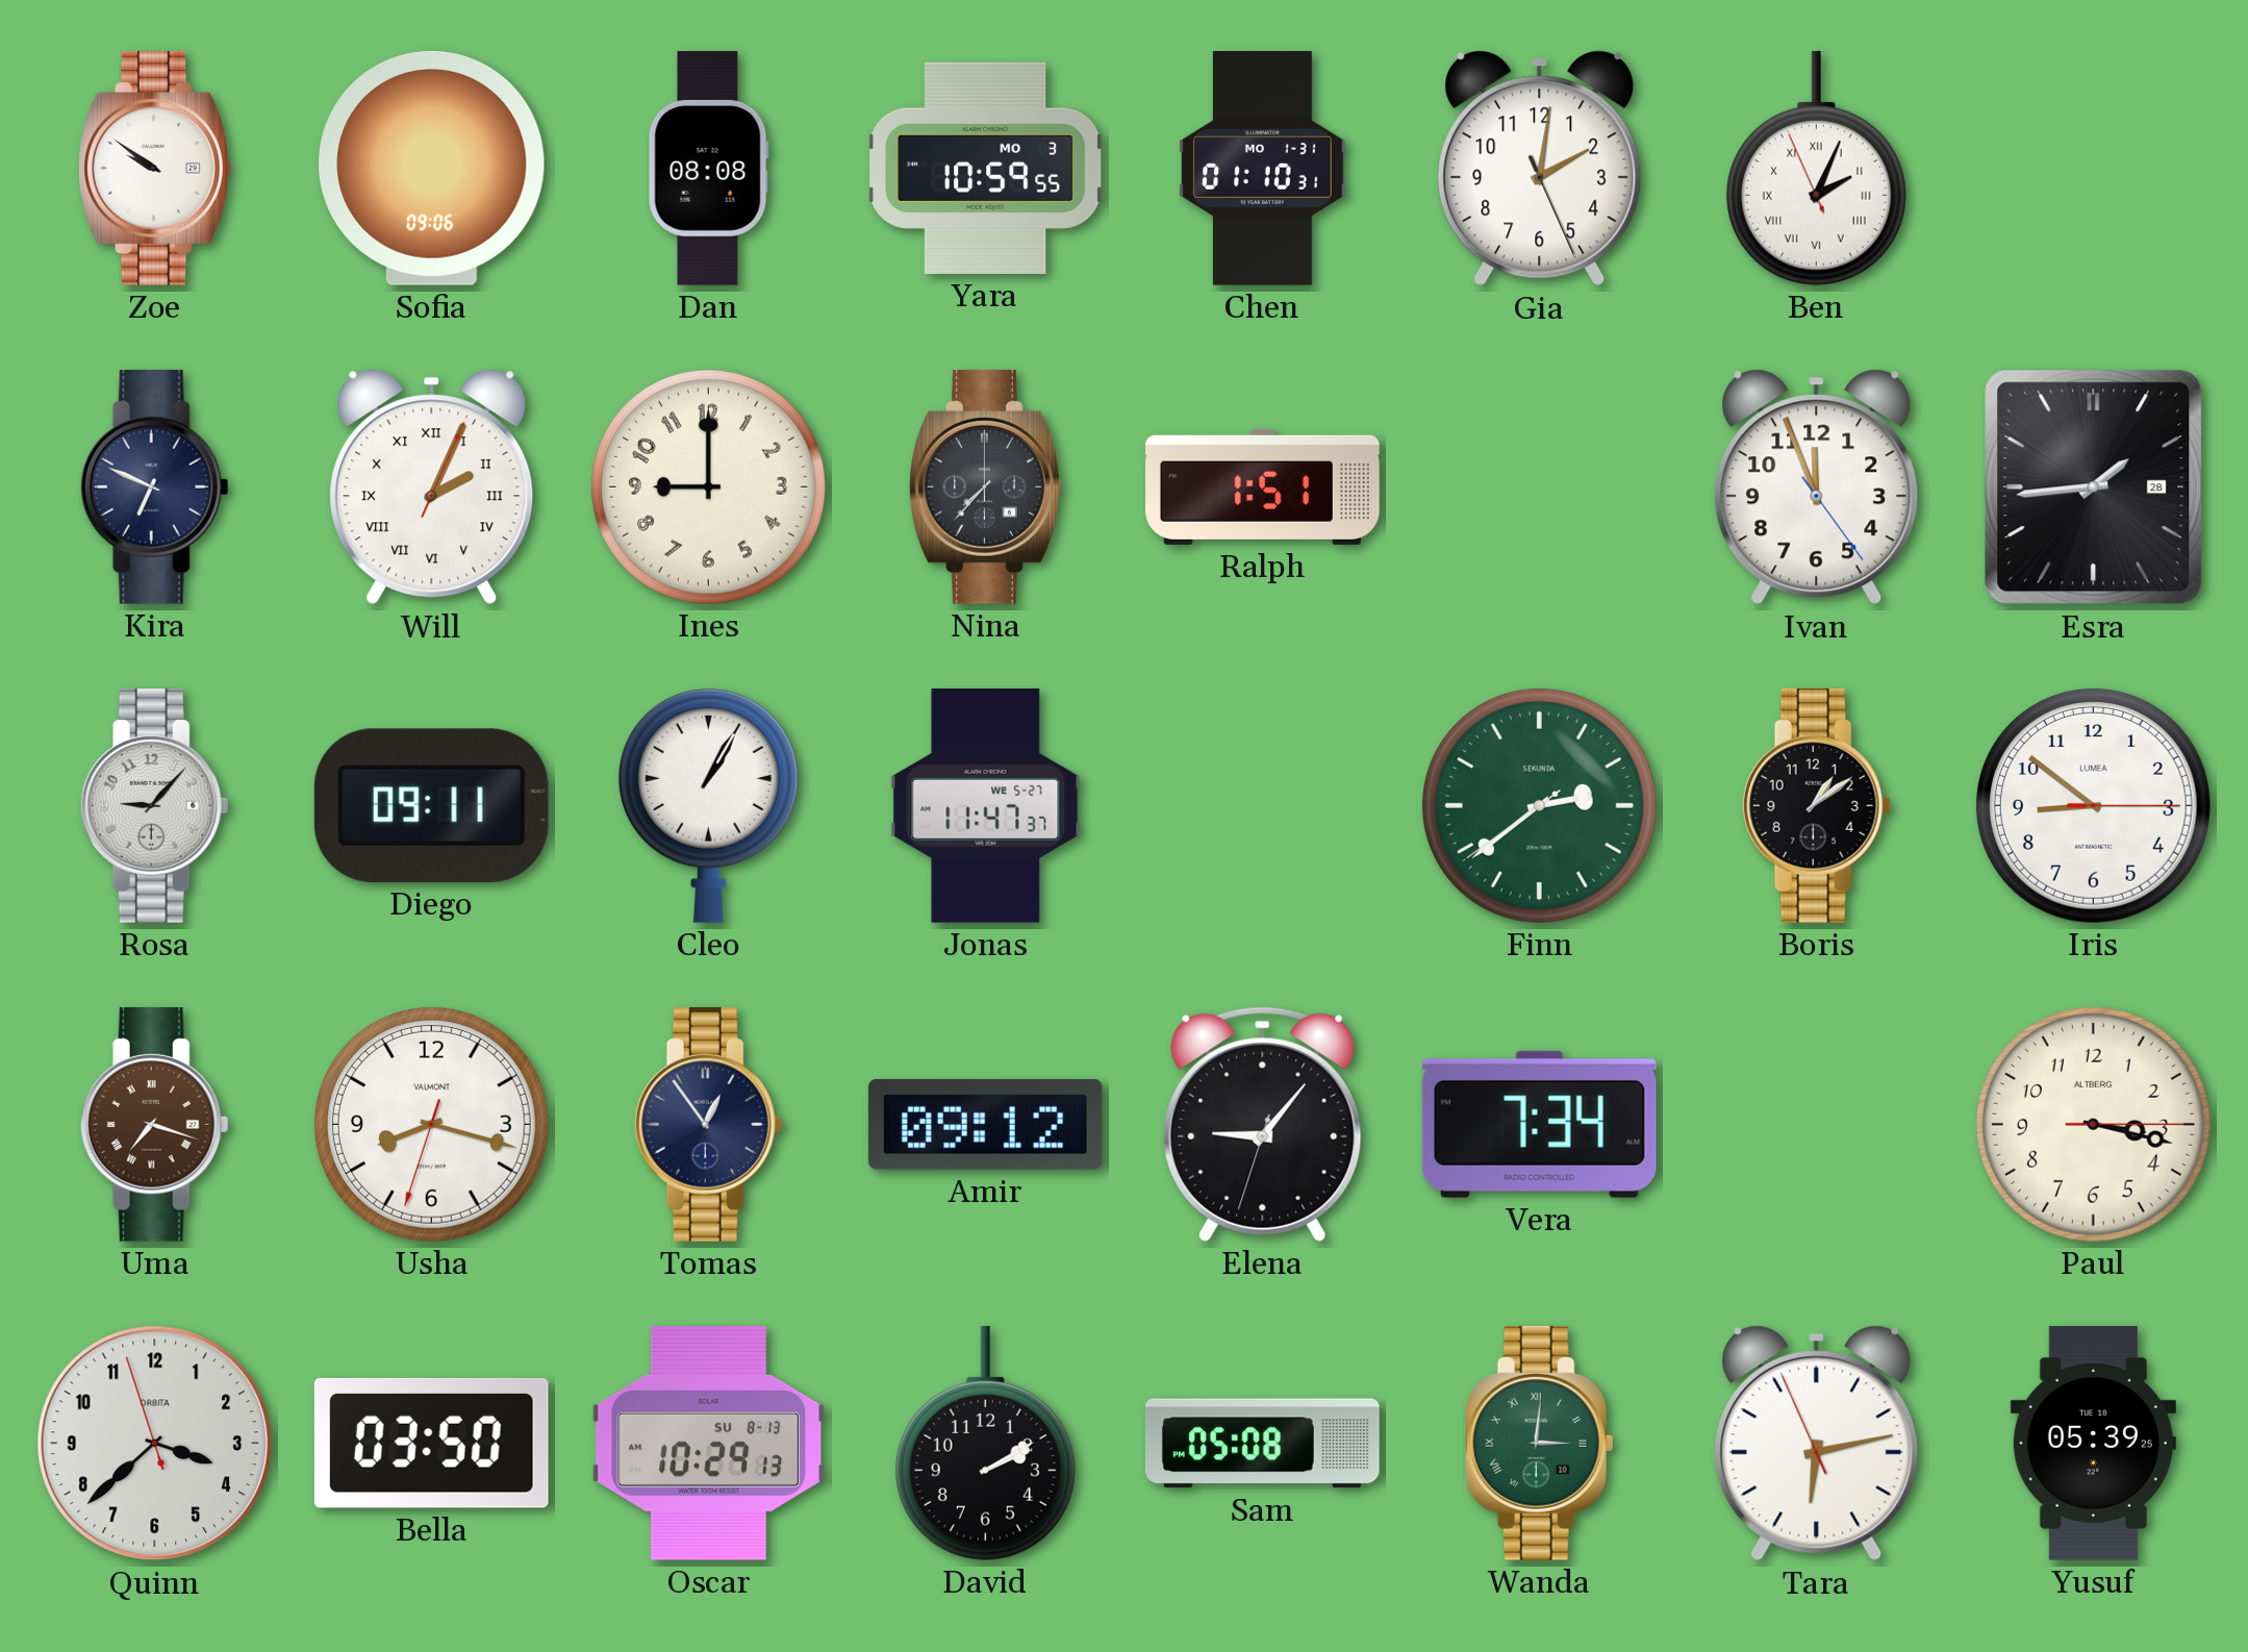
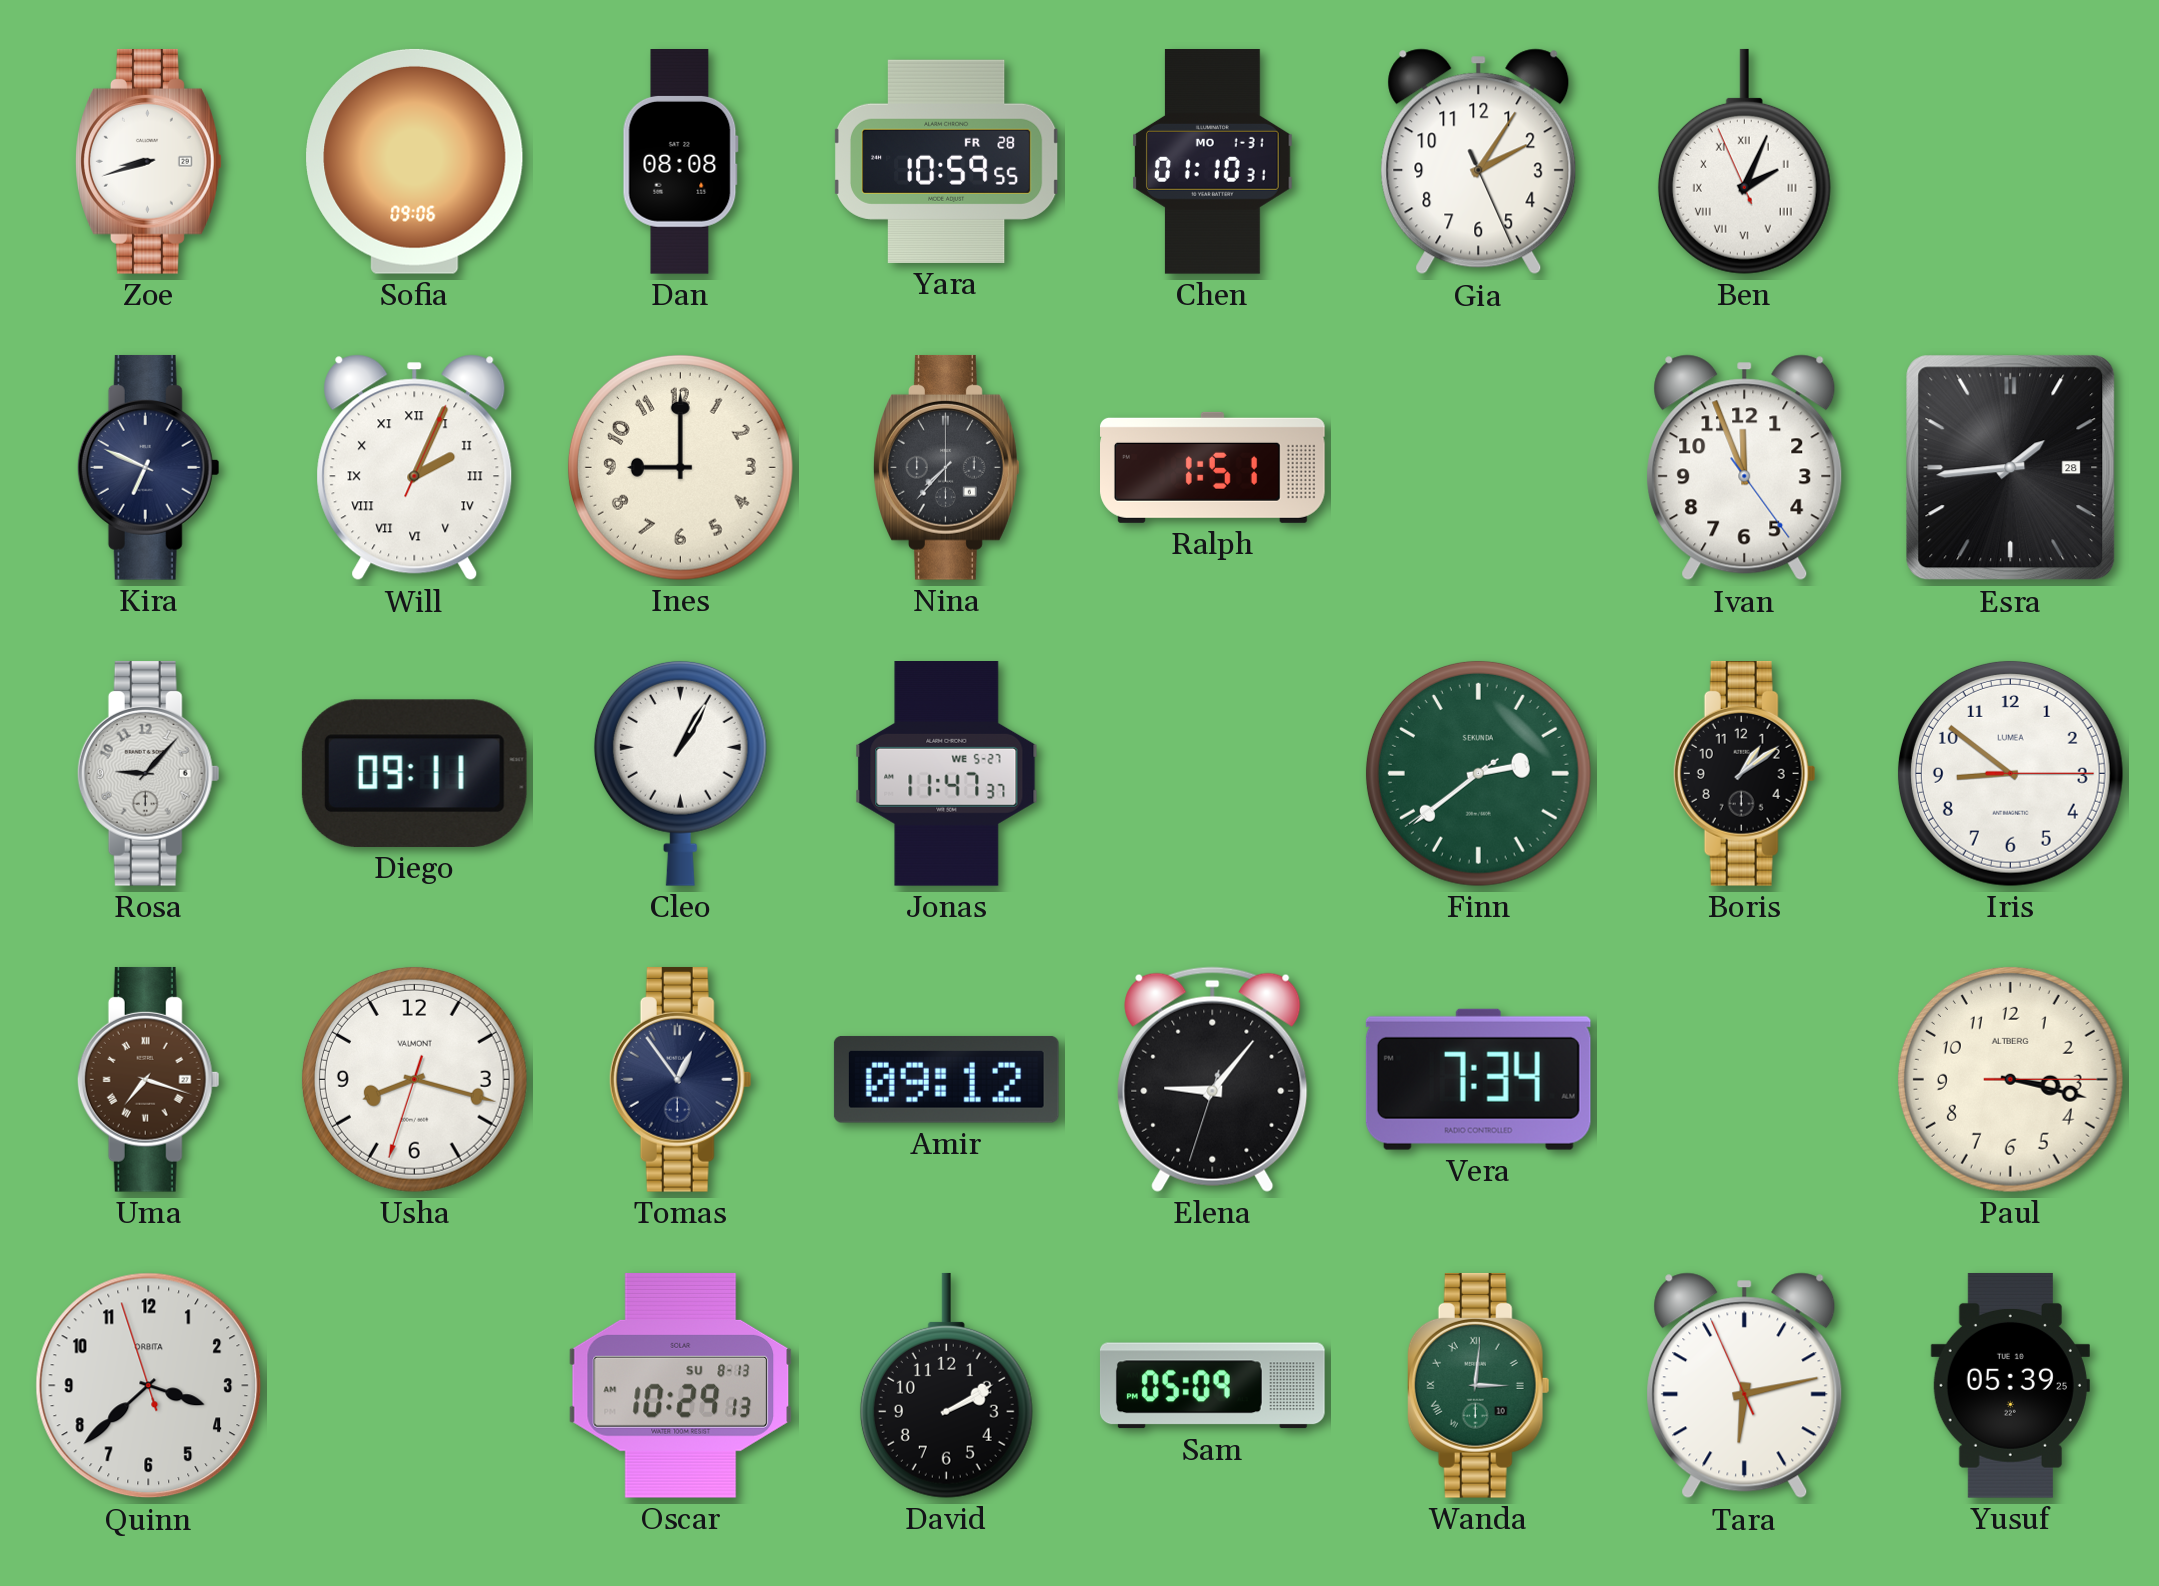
Zoe: 9:51 -> 8:42
Yara date: MO 3 -> FR 28
Gia: 2:01 -> 2:05
Bella: 03:50 -> none
Sam: 05:08 -> 05:09
